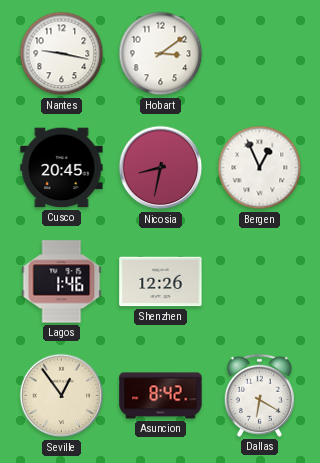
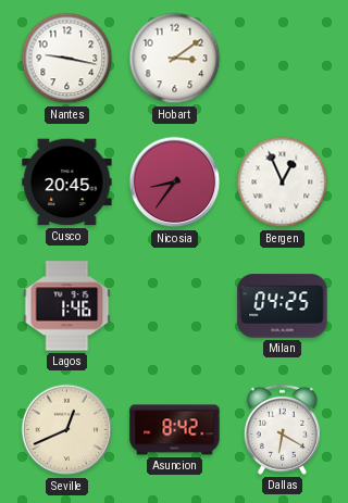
Nicosia: 8:32 -> 8:36
Shenzhen: 12:26 -> none
Milan: none -> 04:25
Seville: 12:54 -> 12:41
